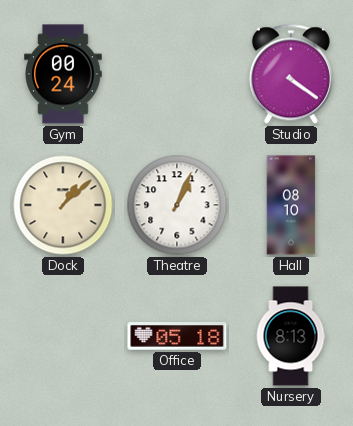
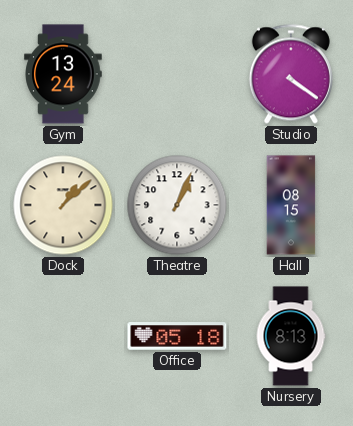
Gym: 00:24 -> 13:24
Hall: 08:10 -> 08:15
